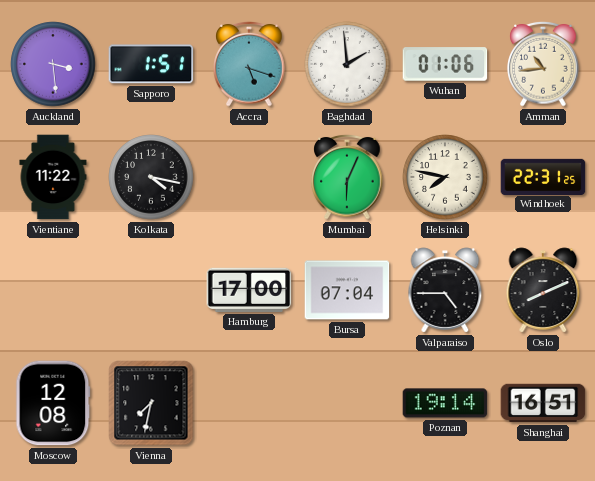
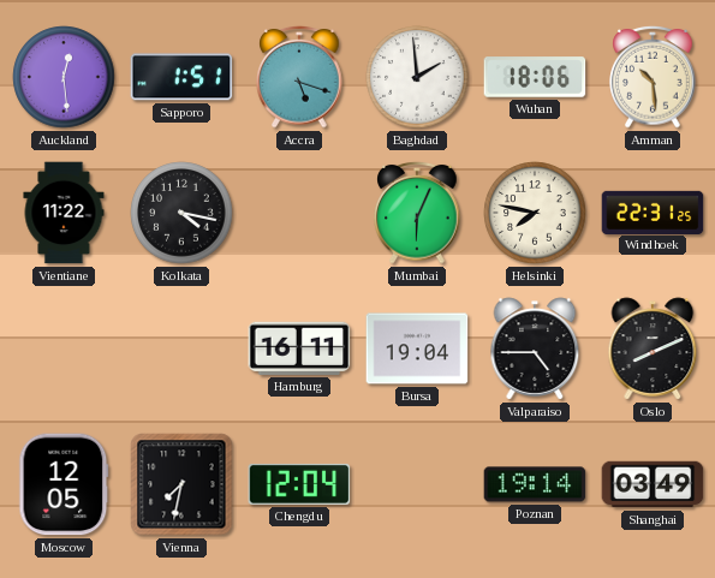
Auckland: 3:29 -> 12:29
Wuhan: 01:06 -> 18:06
Amman: 10:44 -> 10:29
Hamburg: 17:00 -> 16:11
Bursa: 07:04 -> 19:04
Moscow: 12:08 -> 12:05
Chengdu: none -> 12:04
Shanghai: 16:51 -> 03:49
